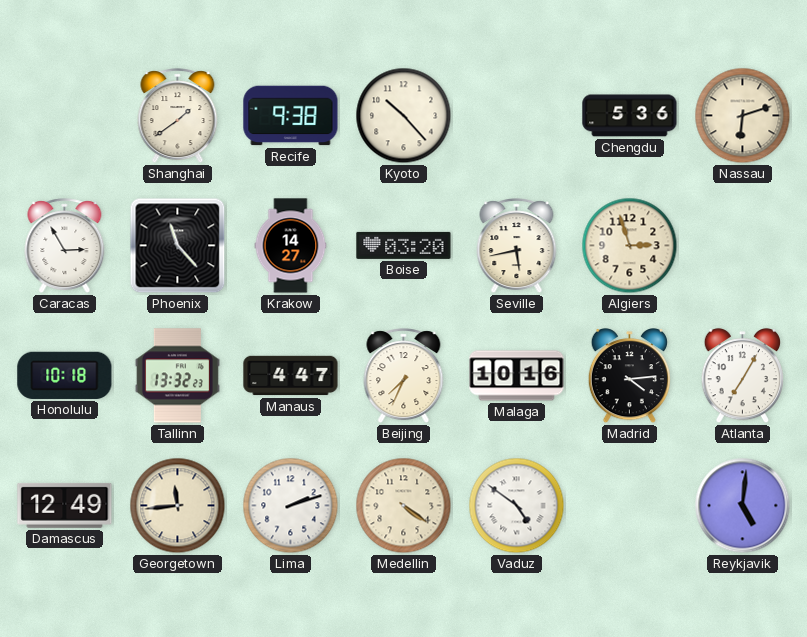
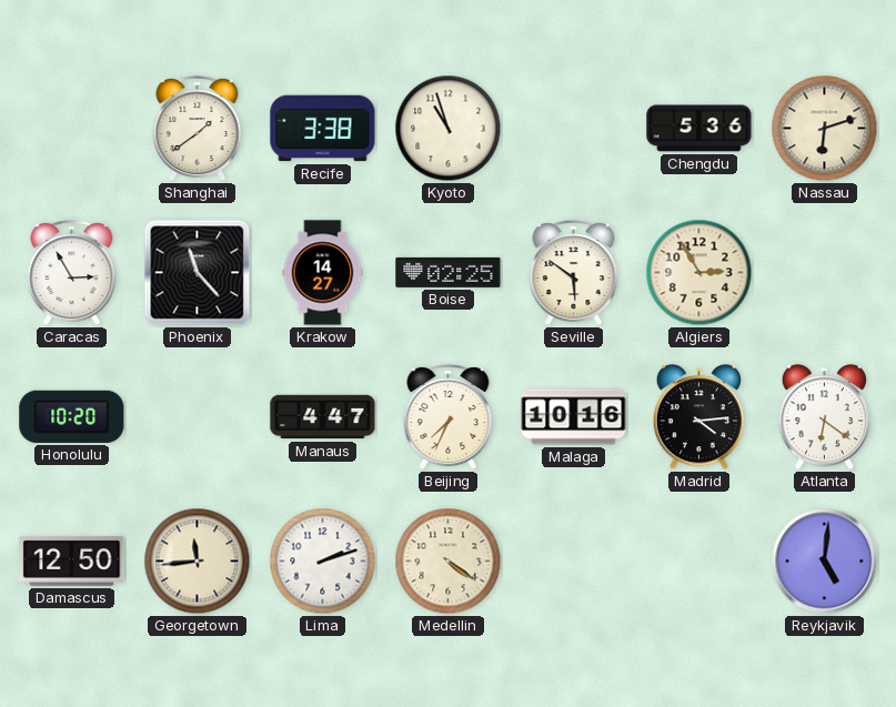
Recife: 9:38 -> 3:38
Kyoto: 10:23 -> 10:57
Boise: 03:20 -> 02:25
Seville: 5:43 -> 5:51
Algiers: 2:57 -> 2:55
Honolulu: 10:18 -> 10:20
Tallinn: 13:32 -> none
Atlanta: 7:05 -> 6:21
Damascus: 12:49 -> 12:50
Vaduz: 4:51 -> none
